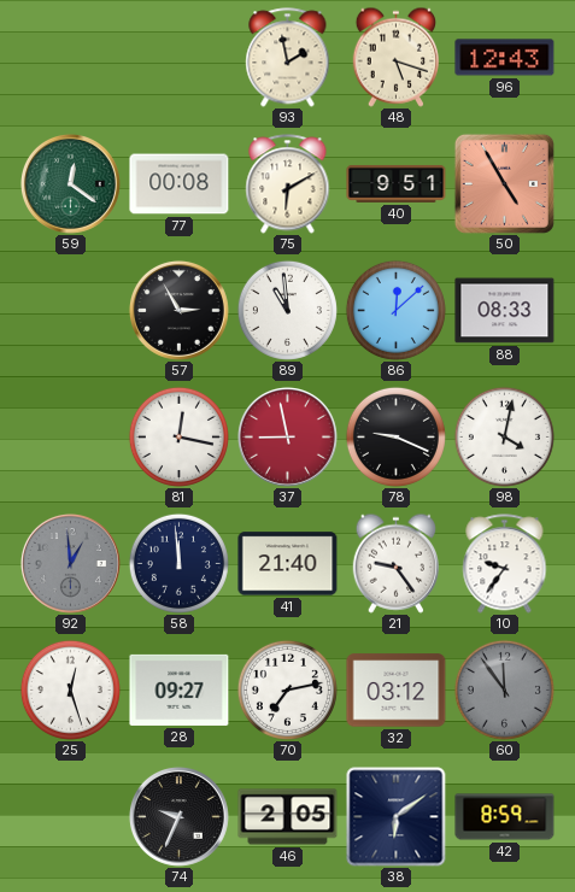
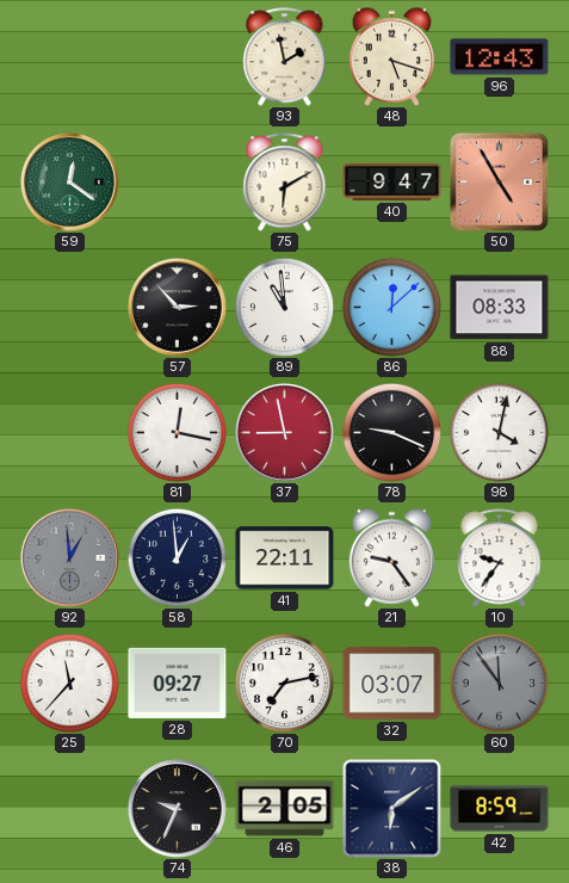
77: 00:08 -> none
40: 9:51 -> 9:47
57: 2:55 -> 2:53
58: 11:59 -> 12:59
41: 21:40 -> 22:11
25: 12:27 -> 11:37
32: 03:12 -> 03:07
